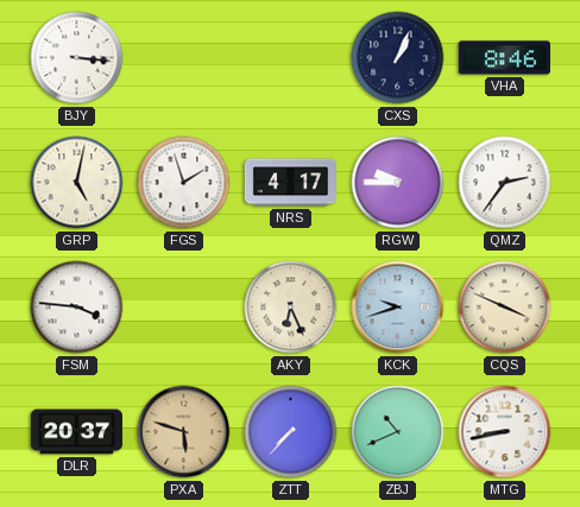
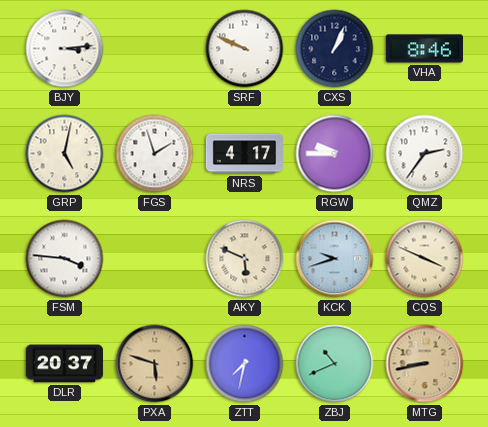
BJY: 3:16 -> 3:14
SRF: none -> 9:49
AKY: 6:26 -> 5:49
ZTT: 7:37 -> 7:32
MTG dial: white -> champagne
